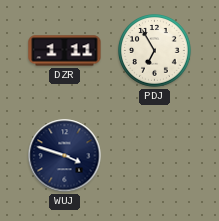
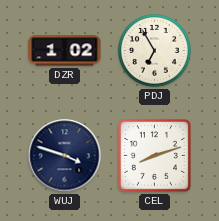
DZR: 1:11 -> 1:02
CEL: none -> 8:12
